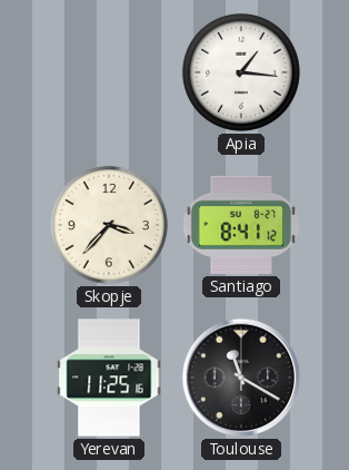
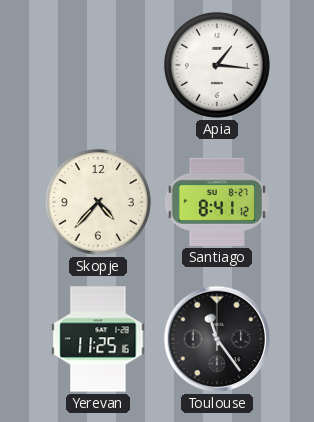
Skopje: 3:37 -> 4:37
Toulouse: 11:20 -> 11:24
